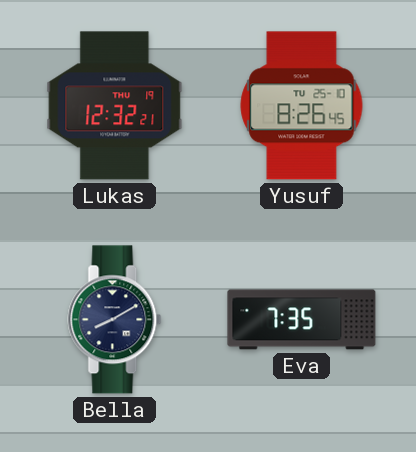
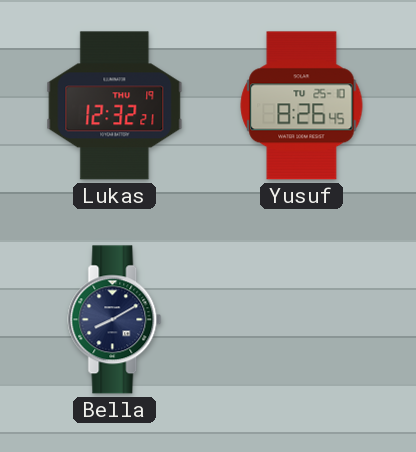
Eva: 7:35 -> none
